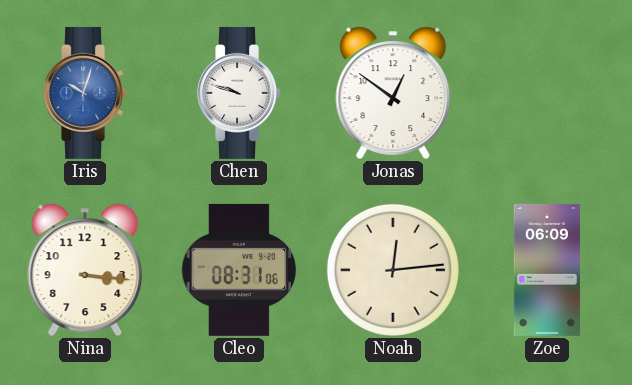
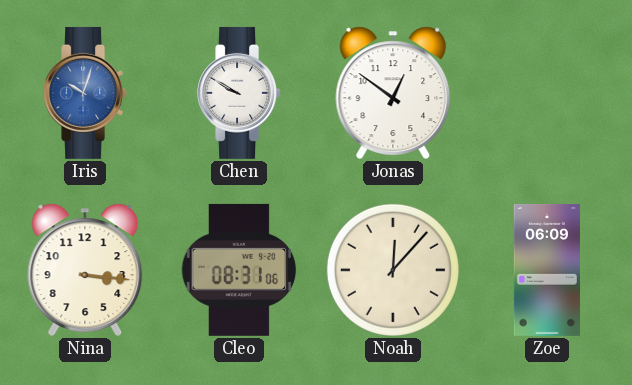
Chen: 9:48 -> 9:50
Noah: 12:14 -> 12:07
